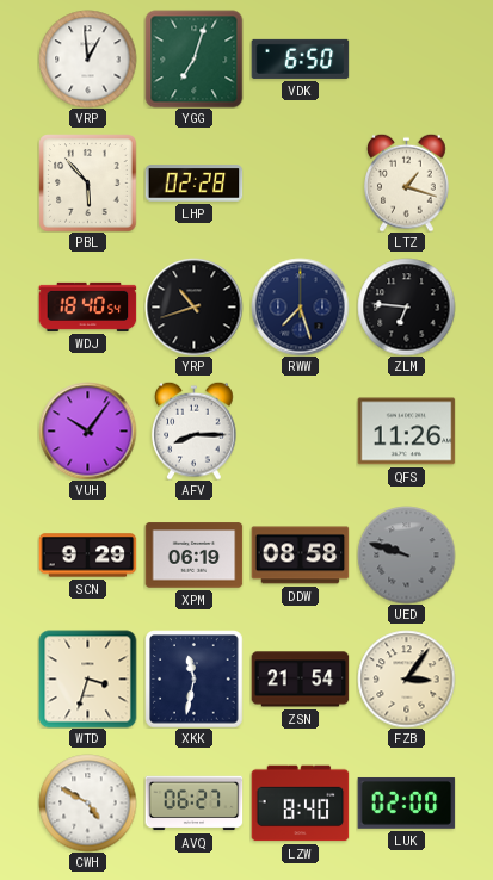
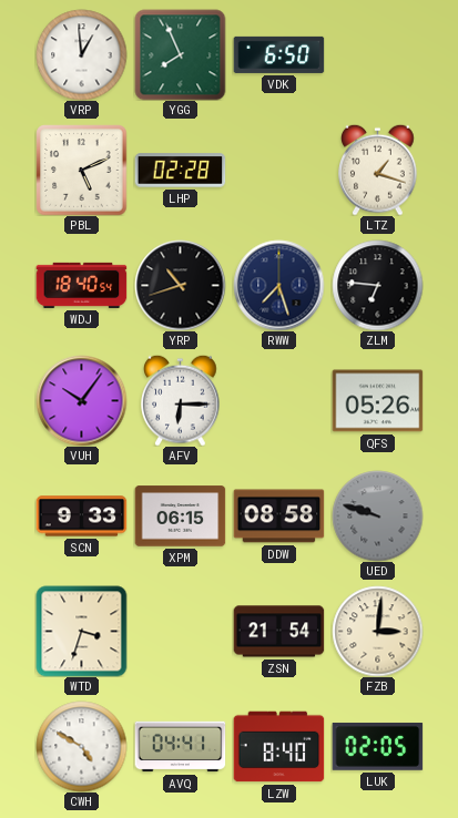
YGG: 7:03 -> 7:56
PBL: 5:53 -> 5:11
AFV: 8:15 -> 6:15
QFS: 11:26 -> 05:26
SCN: 9:29 -> 9:33
XPM: 06:19 -> 06:15
XKK: 11:32 -> none
FZB: 3:06 -> 3:01
AVQ: 06:27 -> 04:41
LUK: 02:00 -> 02:05
